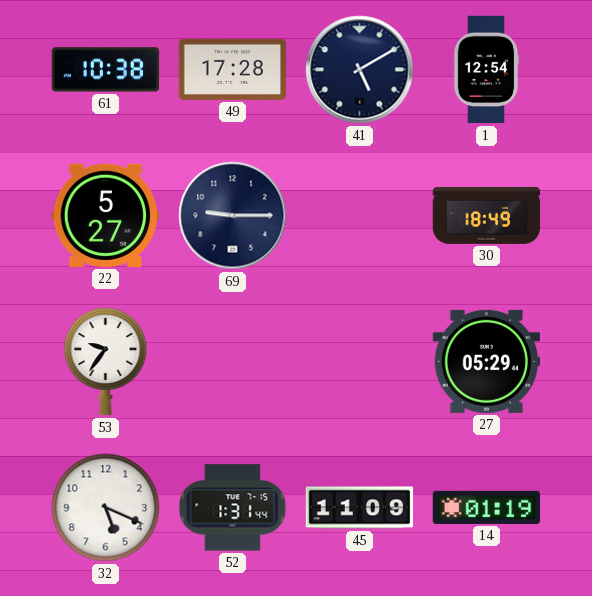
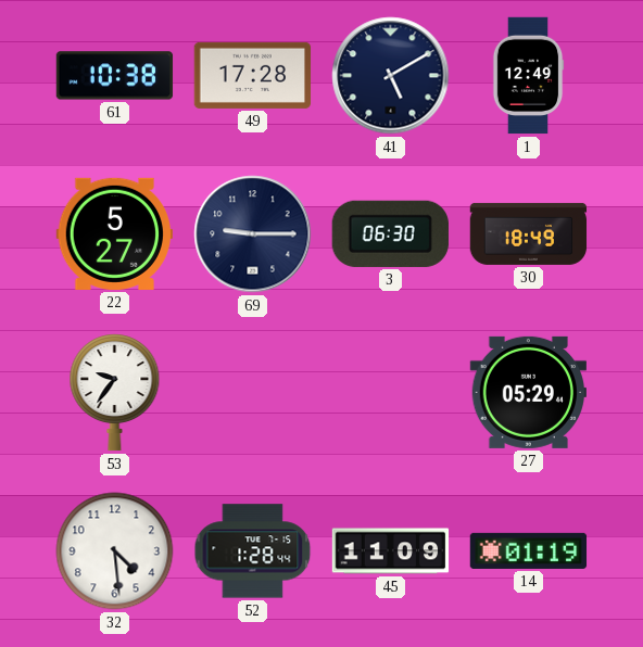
1: 12:54 -> 12:49
3: none -> 06:30
32: 5:19 -> 4:29
52: 1:31 -> 1:28
